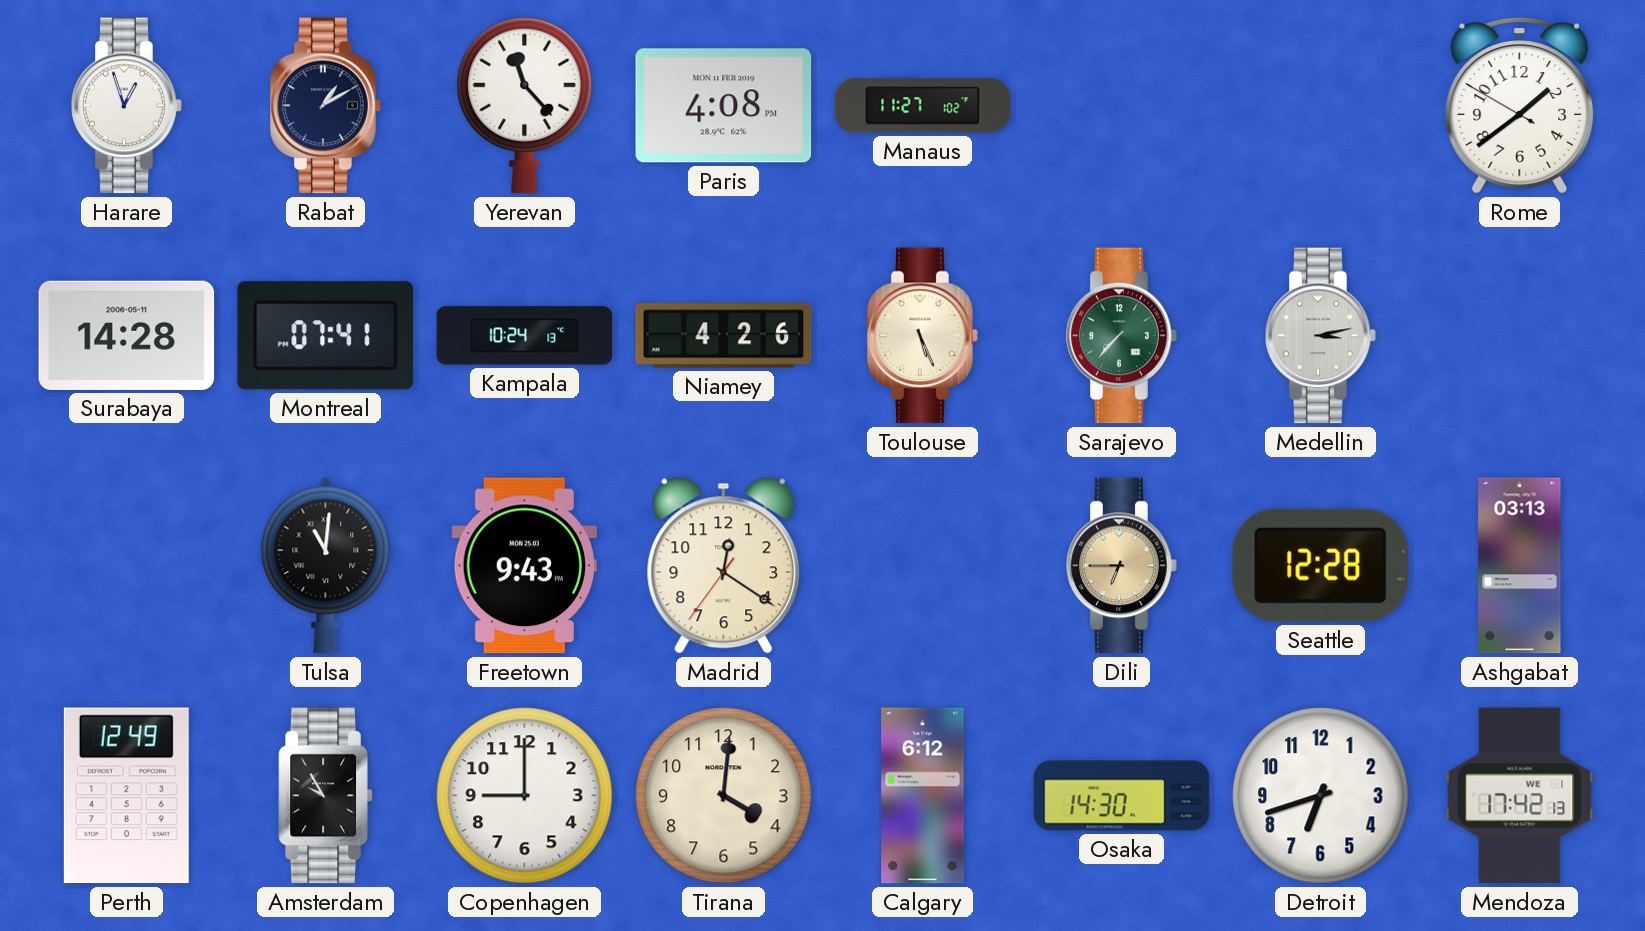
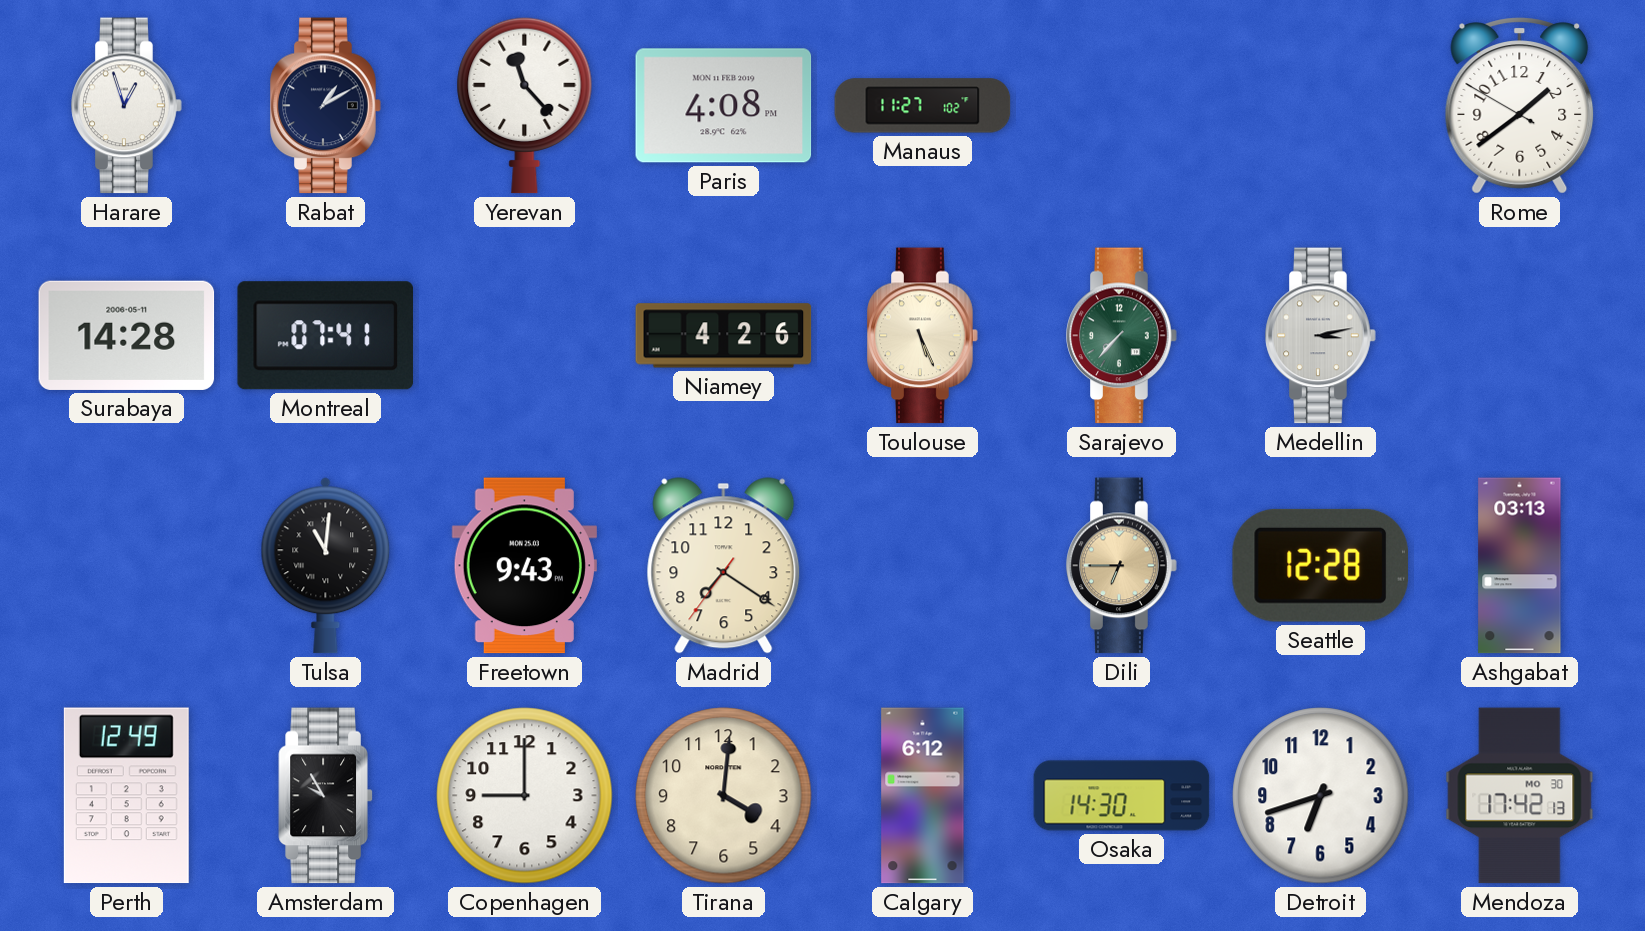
Kampala: 10:24 -> none
Madrid: 12:20 -> 7:20
Mendoza date: WE 1 -> MO 30
